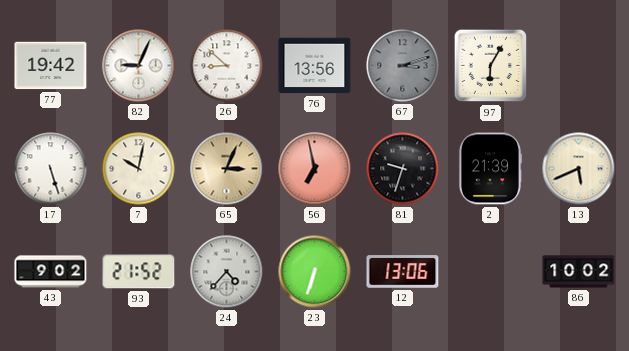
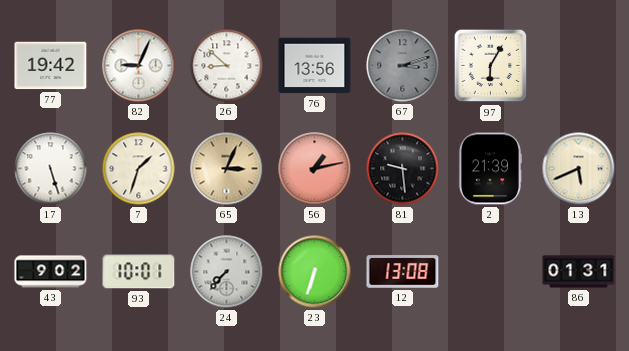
7: 10:02 -> 1:33
56: 6:58 -> 1:13
81: 9:33 -> 9:29
93: 21:52 -> 10:01
24: 4:37 -> 7:37
12: 13:06 -> 13:08
86: 10:02 -> 01:31
